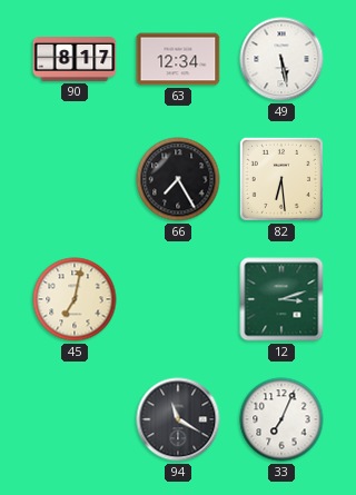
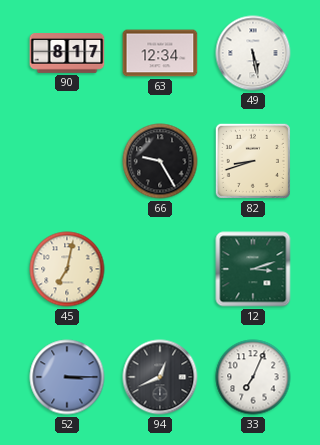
66: 7:25 -> 9:25
82: 6:29 -> 8:42
52: none -> 3:15
94: 11:20 -> 12:41
